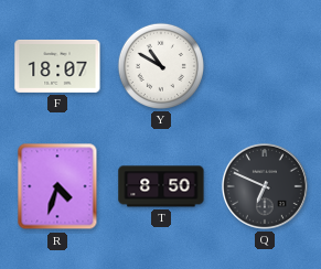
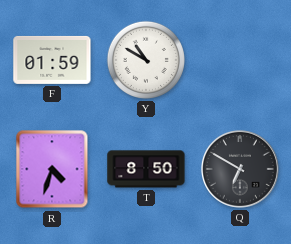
F: 18:07 -> 01:59
Q: 6:49 -> 6:50
